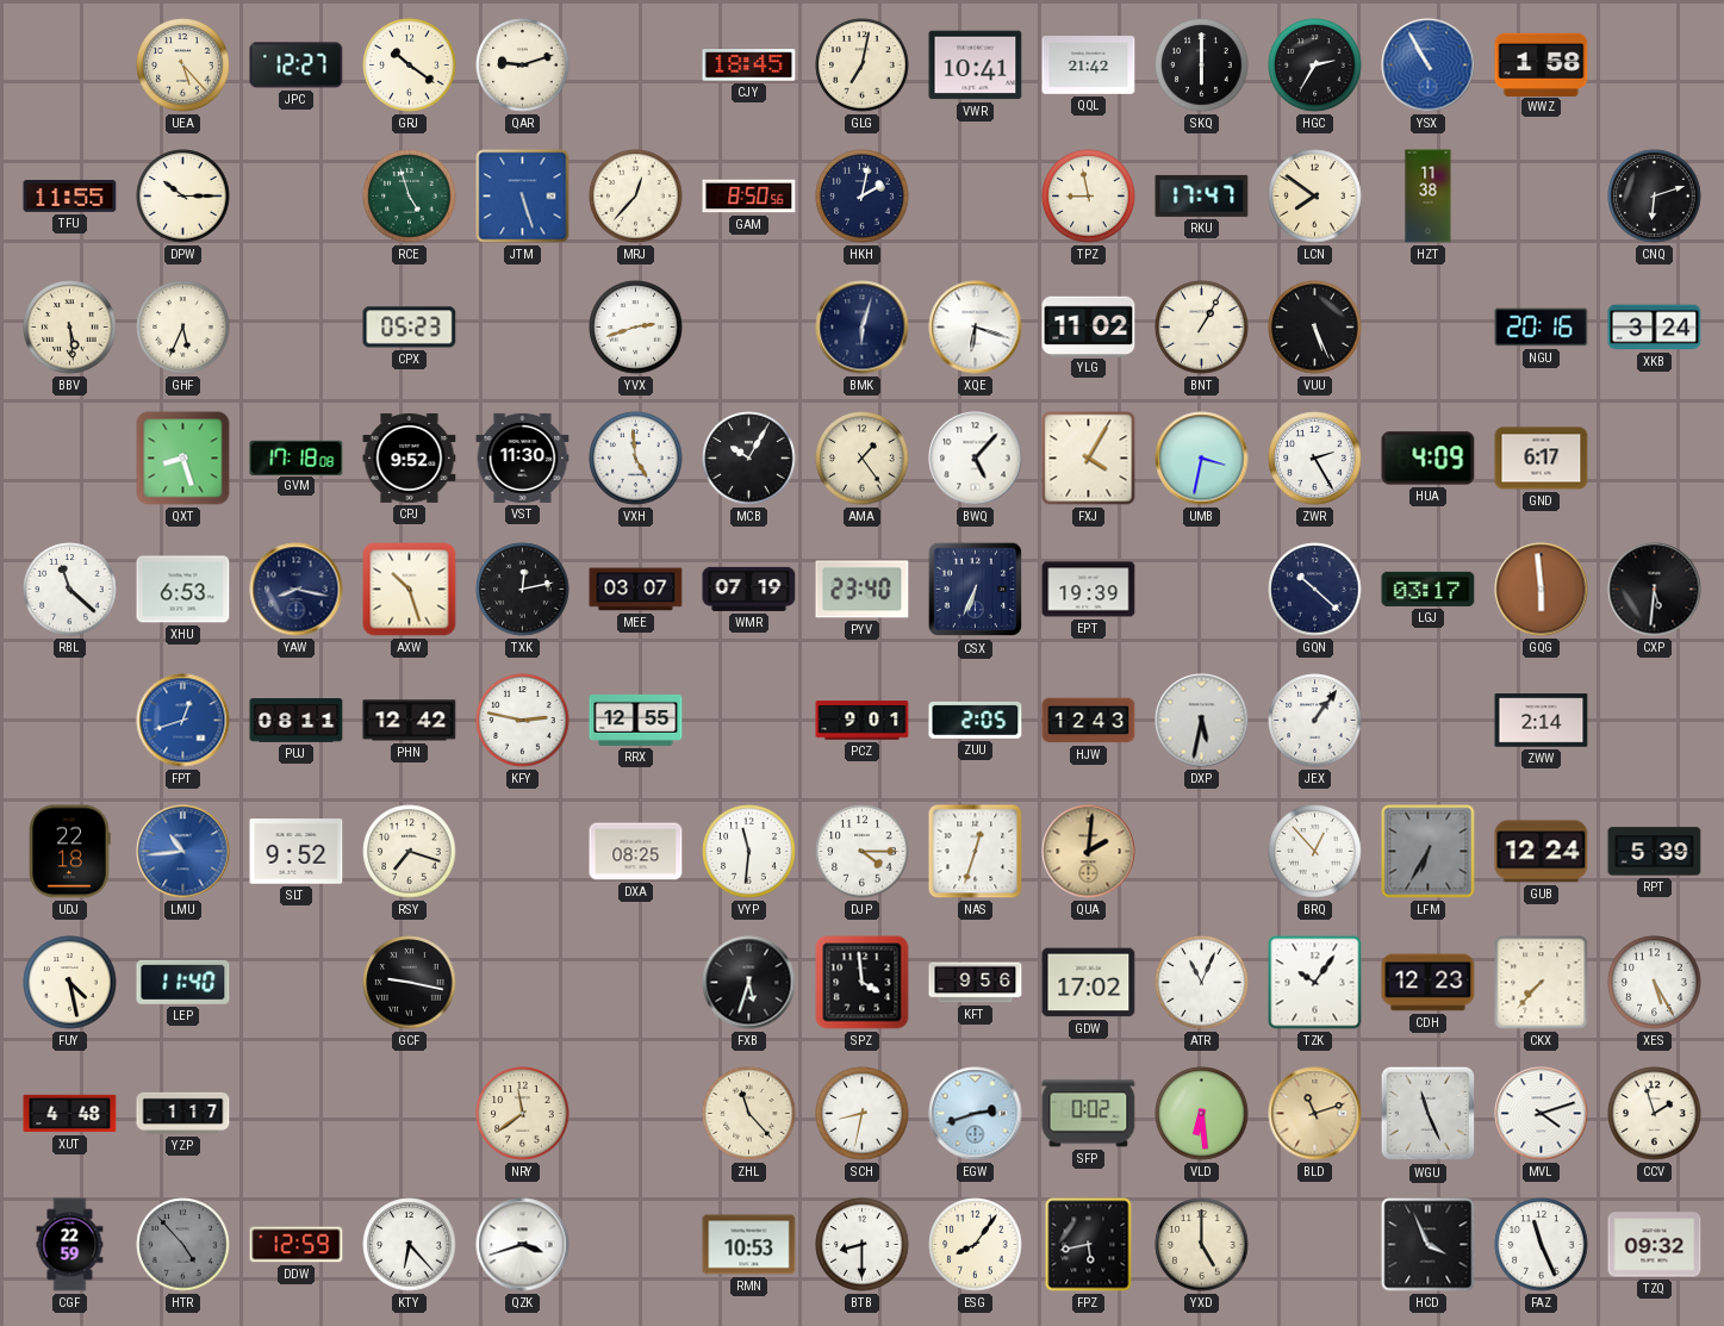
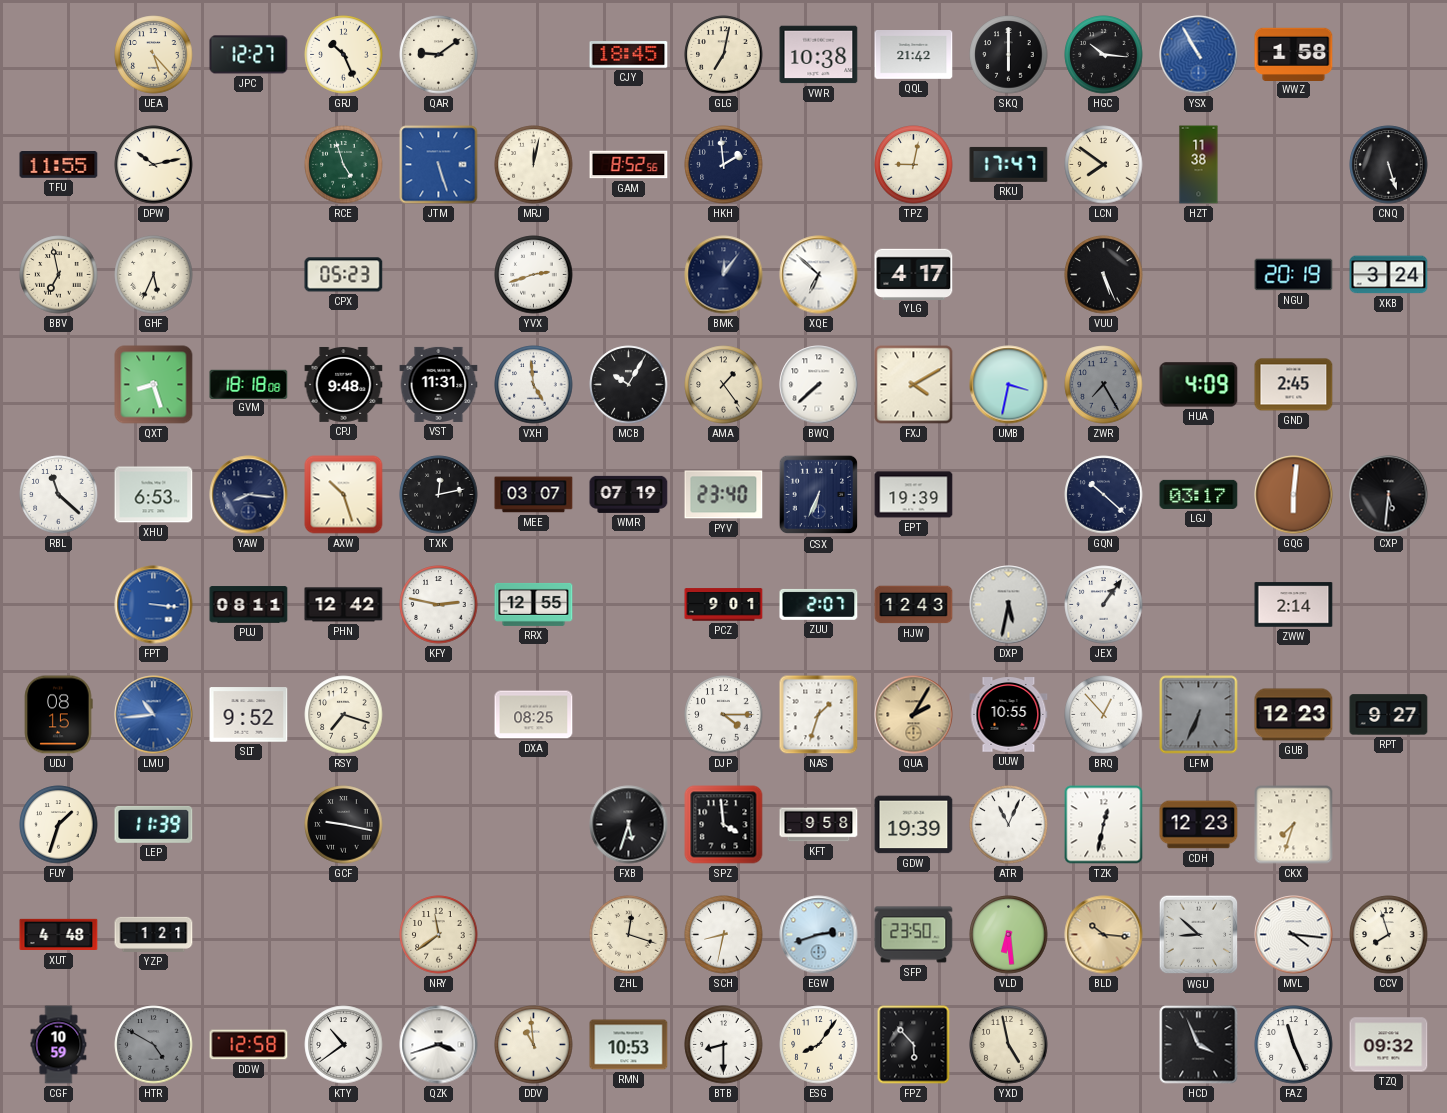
GRJ: 10:21 -> 10:26
QAR: 9:12 -> 9:09
VWR: 10:41 -> 10:38
HGC: 2:35 -> 10:16
DPW: 10:15 -> 10:13
MRJ: 12:37 -> 12:02
GAM: 8:50 -> 8:52
HKH: 2:02 -> 1:59
TPZ: 8:58 -> 9:02
CNQ: 6:12 -> 5:27
BBV: 5:29 -> 6:58
BMK: 6:03 -> 12:06
XQE: 6:18 -> 6:52
YLG: 11:02 -> 4:17
BNT: 1:05 -> none
NGU: 20:16 -> 20:19
GVM: 17:18 -> 18:18
CPJ: 9:52 -> 9:48
VST: 11:30 -> 11:31
BWQ: 5:07 -> 7:38
FXJ: 4:05 -> 4:10
ZWR: 2:25 -> 7:25
ZWR dial: white -> grey
GND: 6:17 -> 2:45
YAW: 8:17 -> 8:16
GQG: 5:59 -> 6:01
FPT: 12:42 -> 3:16
ZUU: 2:05 -> 2:07
UDJ: 22:18 -> 08:15
VYP: 11:31 -> none
NAS: 12:33 -> 1:33
QUA: 2:01 -> 2:05
UUW: none -> 10:55
LFM: 6:35 -> 6:34
GUB: 12:24 -> 12:23
RPT: 5:39 -> 9:27
FUY: 4:28 -> 1:33
LEP: 11:40 -> 11:39
KFT: 9:56 -> 9:58
GDW: 17:02 -> 19:39
TZK: 10:06 -> 12:32
CKX: 7:37 -> 7:33
XES: 5:25 -> none
YZP: 1:17 -> 1:21
ZHL: 11:23 -> 12:18
SFP: 0:02 -> 23:50
BLD: 11:12 -> 10:16
WGU: 11:26 -> 8:52
MVL: 4:12 -> 4:16
CCV: 1:57 -> 7:57
CGF: 22:59 -> 10:59
HTR: 4:53 -> 4:50
DDW: 12:59 -> 12:58
KTY: 6:23 -> 10:39
DDV: none -> 10:59
FPZ: 5:43 -> 5:53
YXD: 5:00 -> 4:58
